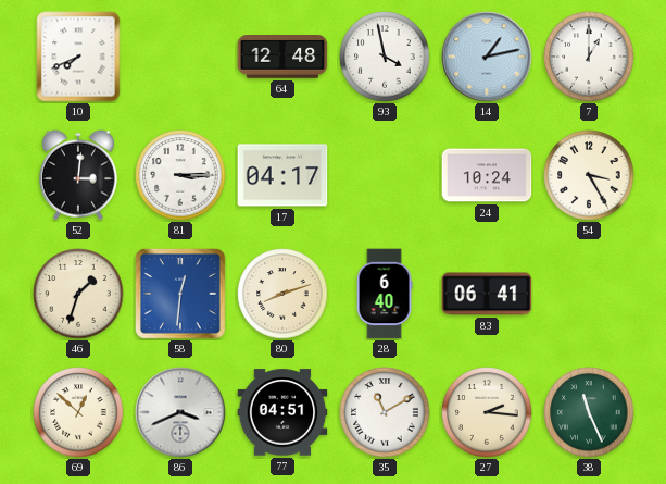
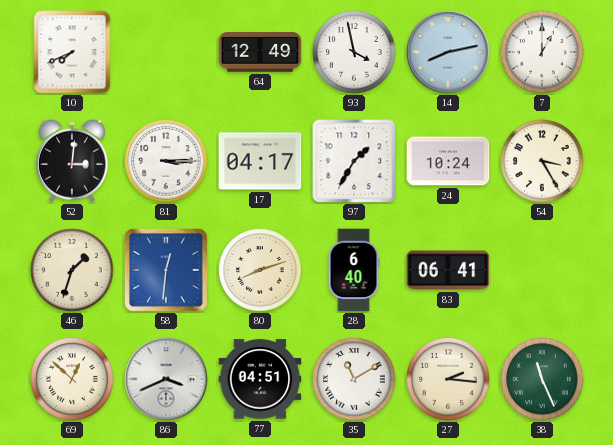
64: 12:48 -> 12:49
14: 1:13 -> 8:13
97: none -> 1:35
